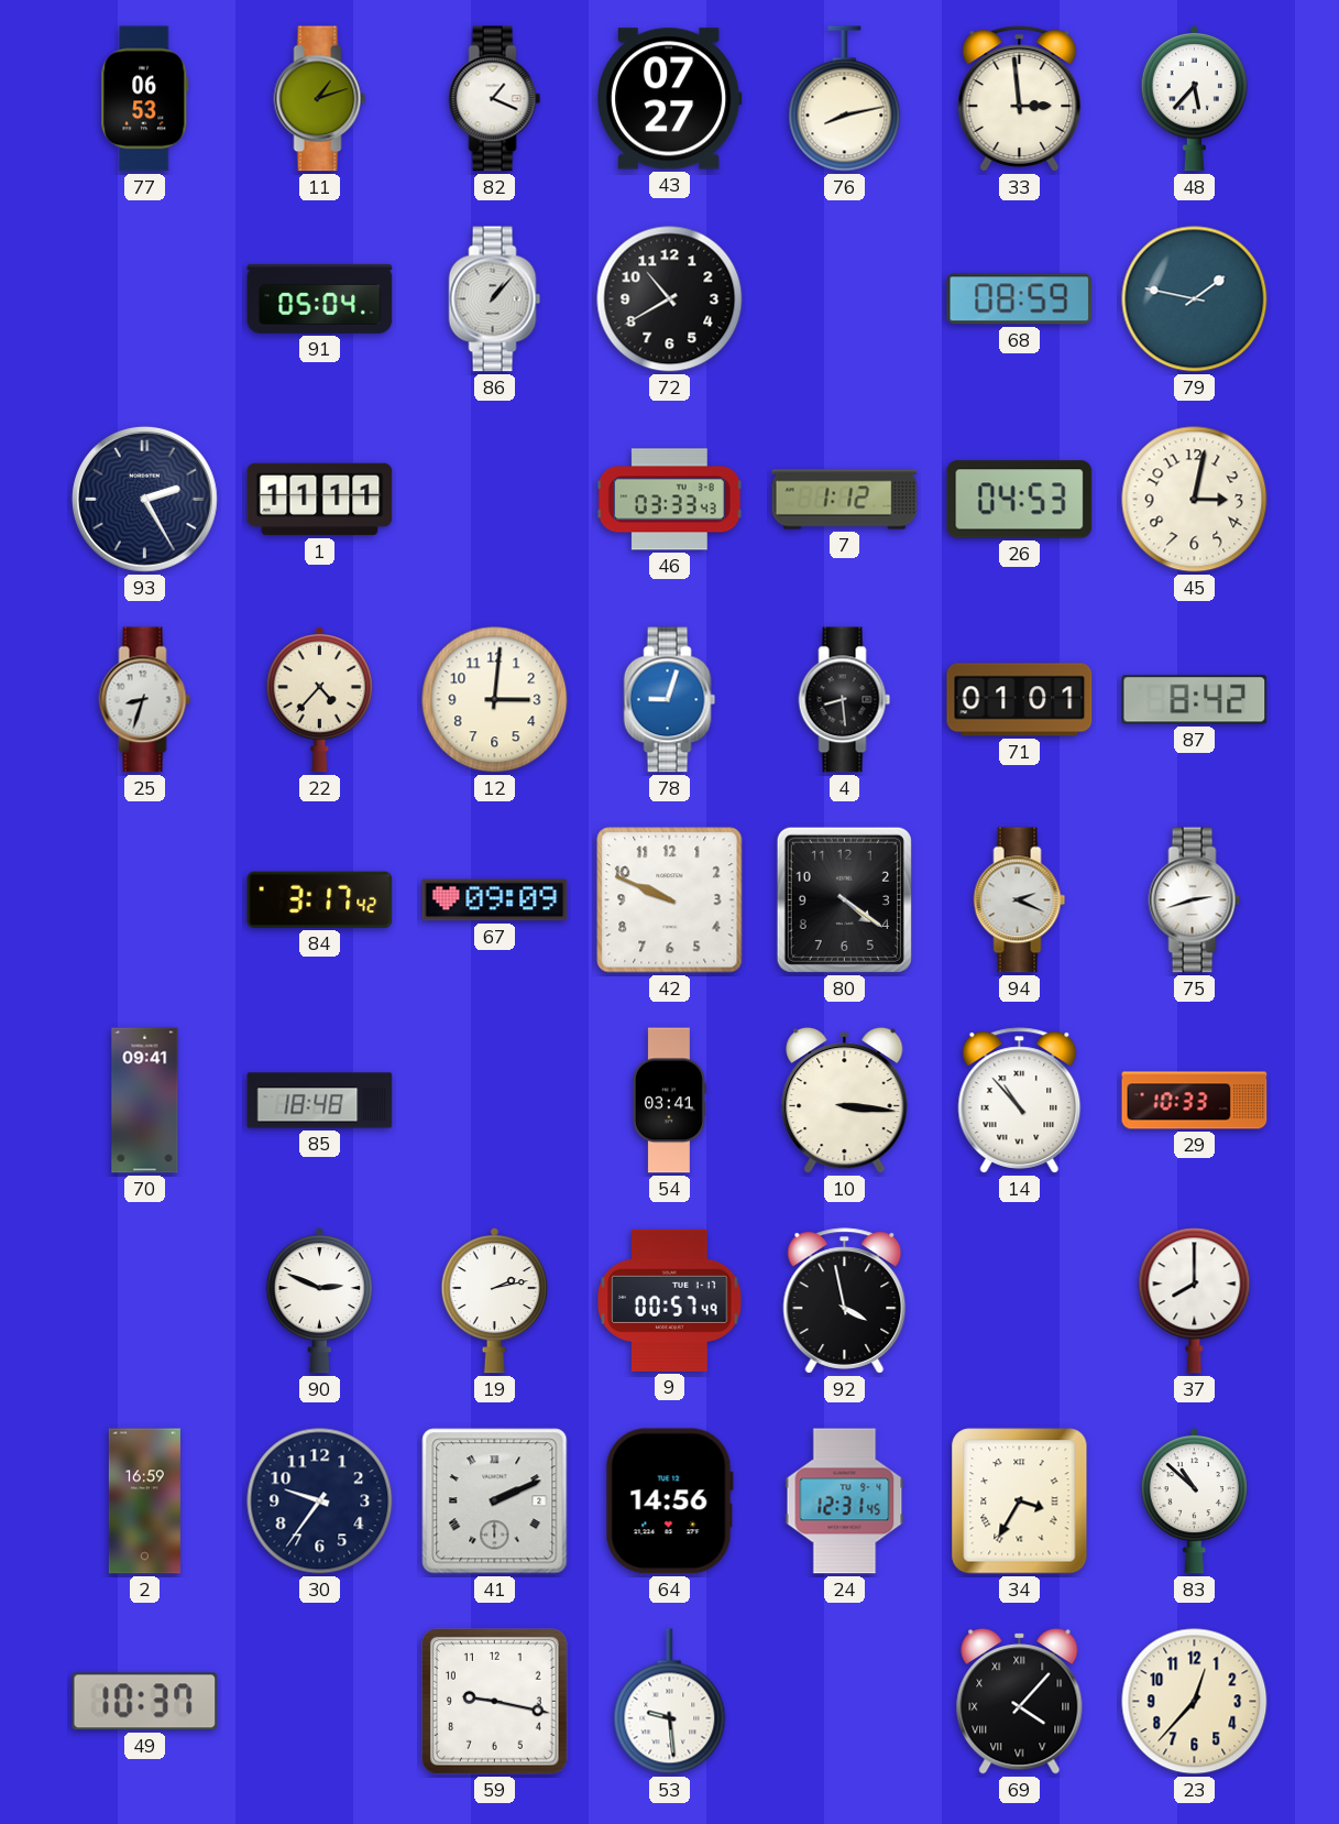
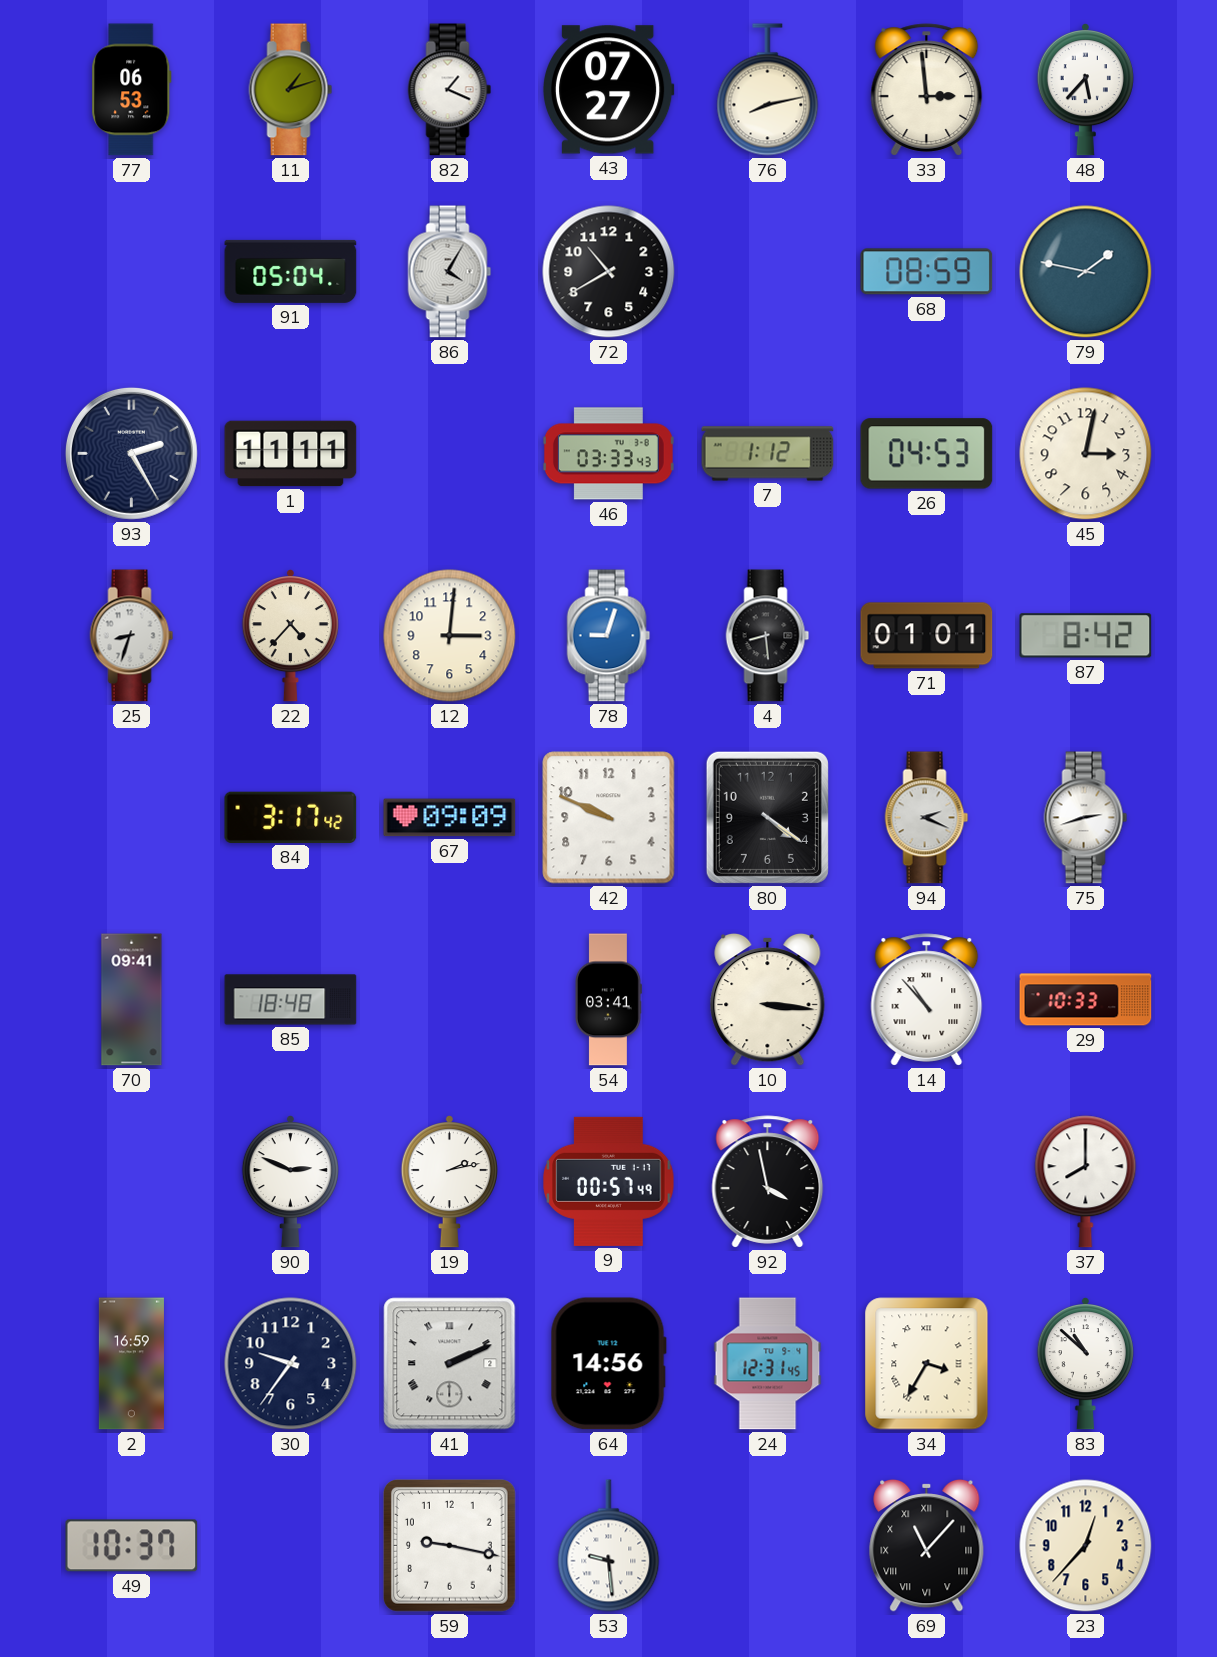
86: 1:07 -> 4:05
69: 4:07 -> 11:07
